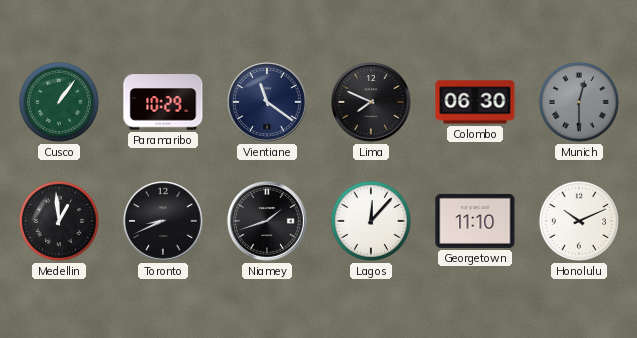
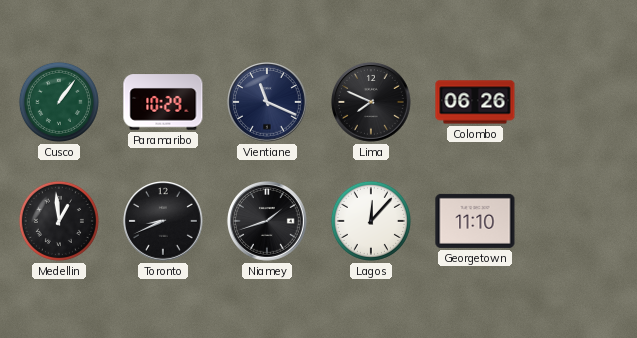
Vientiane: 11:21 -> 11:19
Colombo: 06:30 -> 06:26
Munich: 12:30 -> none
Honolulu: 10:11 -> none
